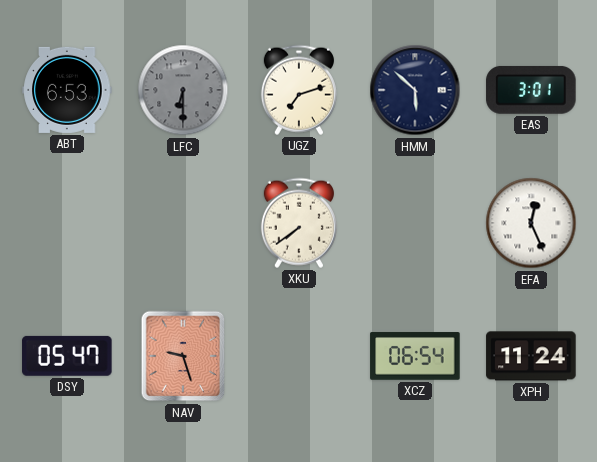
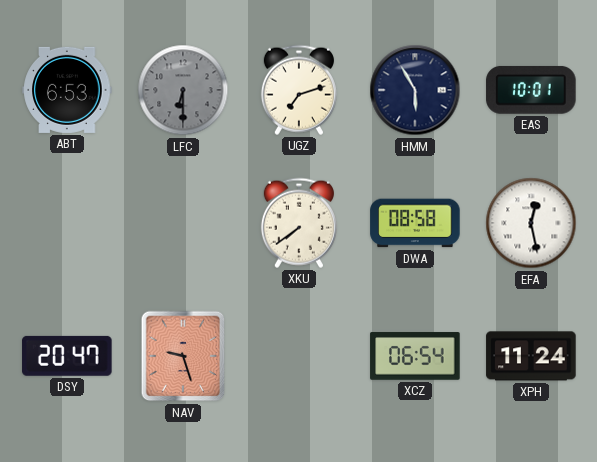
HMM: 5:52 -> 5:55
EAS: 3:01 -> 10:01
DWA: none -> 08:58
EFA: 12:26 -> 12:28
DSY: 05:47 -> 20:47
